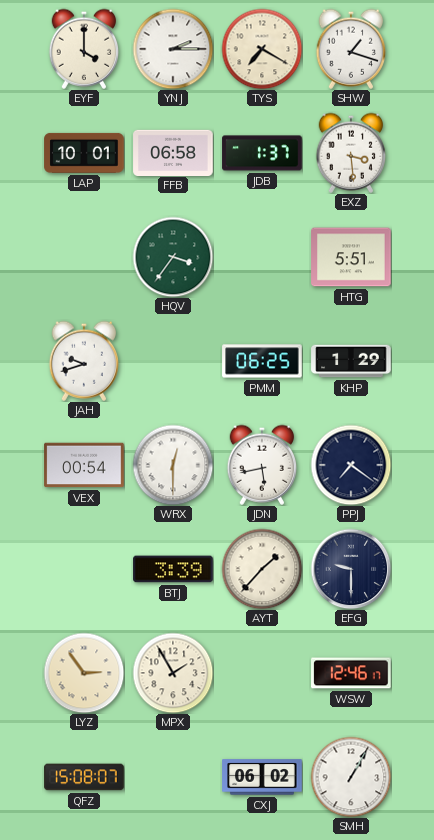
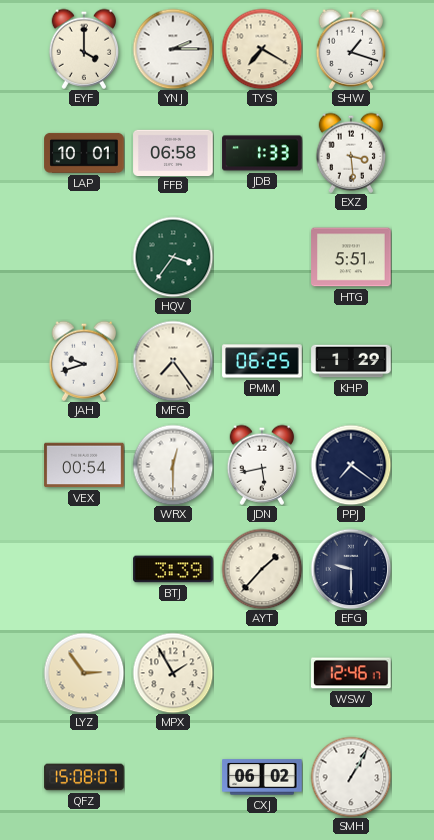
JDB: 1:37 -> 1:33
MFG: none -> 7:24
